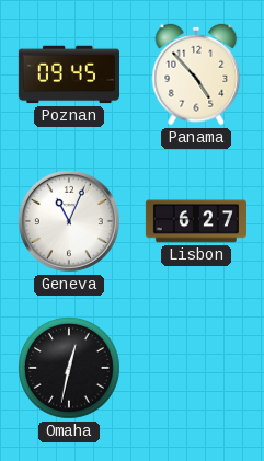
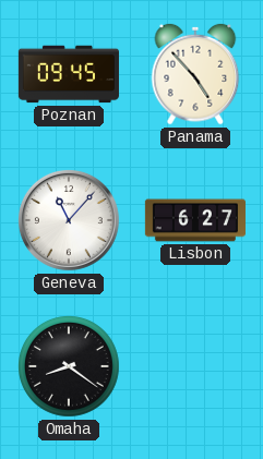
Geneva: 11:04 -> 11:07
Omaha: 12:32 -> 8:21
